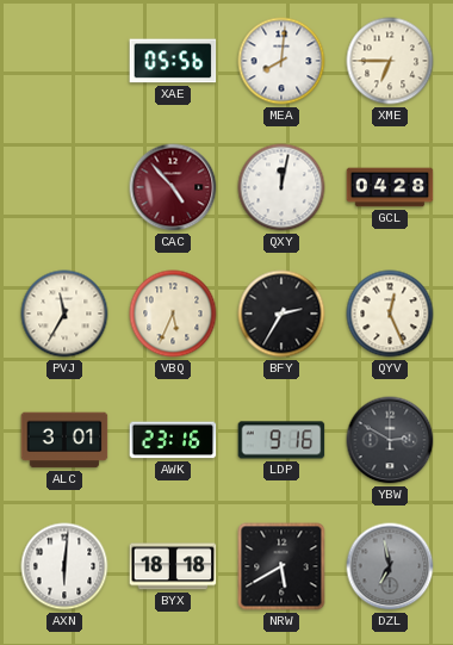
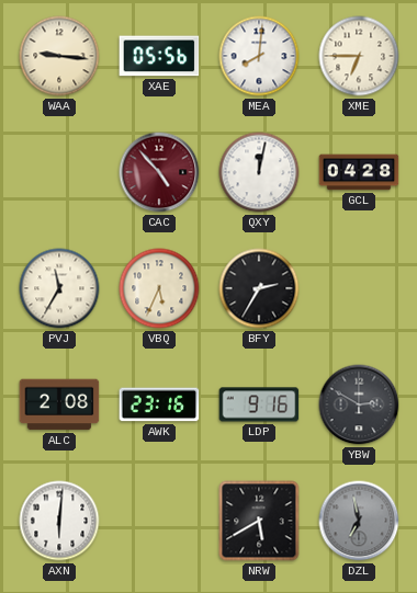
WAA: none -> 9:16
QYV: 12:26 -> none
ALC: 3:01 -> 2:08
BYX: 18:18 -> none
